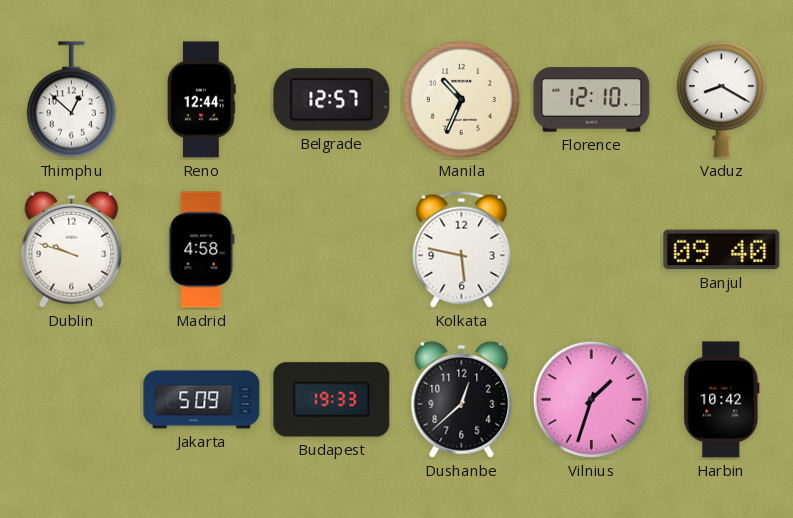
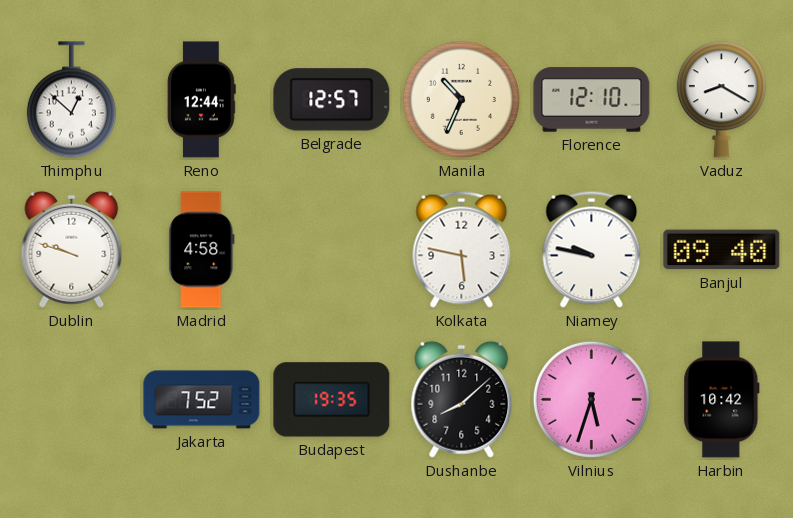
Niamey: none -> 9:47
Jakarta: 5:09 -> 7:52
Budapest: 19:33 -> 19:35
Dushanbe: 12:38 -> 8:08
Vilnius: 1:33 -> 5:33
